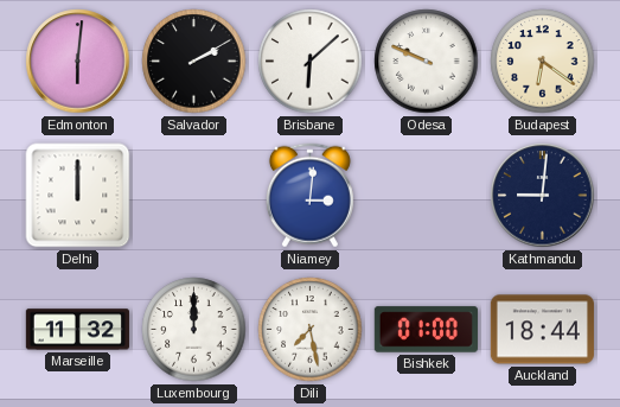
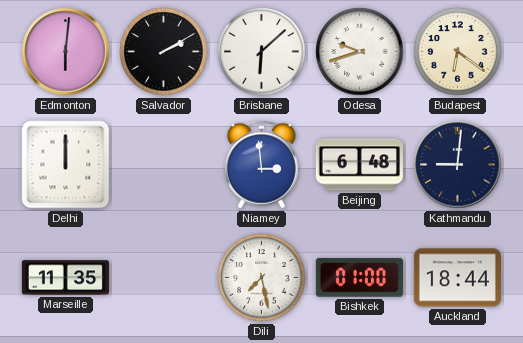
Odesa: 9:49 -> 9:42
Niamey: 3:01 -> 2:59
Beijing: none -> 6:48
Marseille: 11:32 -> 11:35
Luxembourg: 12:00 -> none
